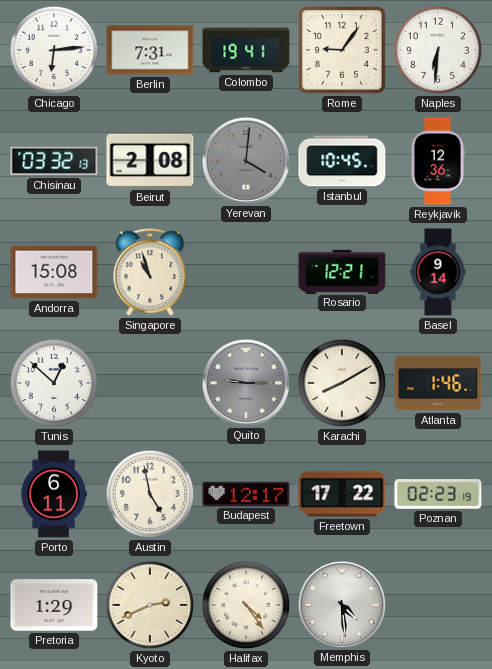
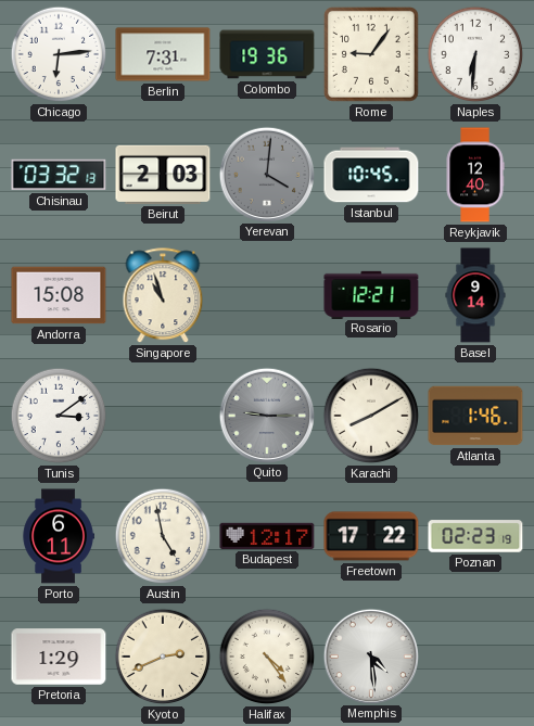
Colombo: 19:41 -> 19:36
Beirut: 2:08 -> 2:03
Reykjavik: 12:36 -> 12:40
Tunis: 12:52 -> 3:09
